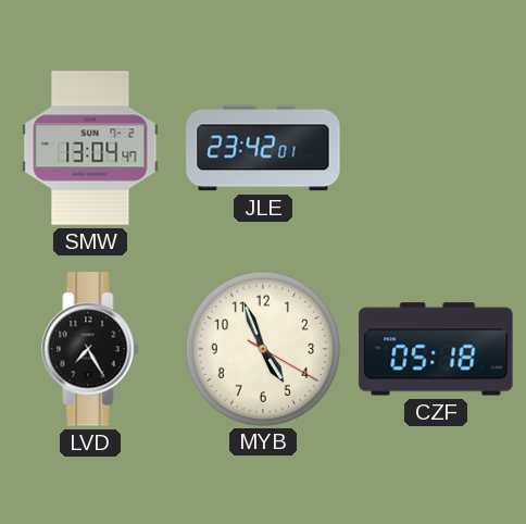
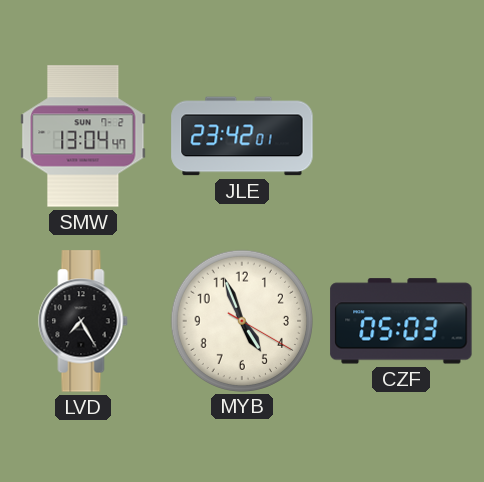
CZF: 05:18 -> 05:03
